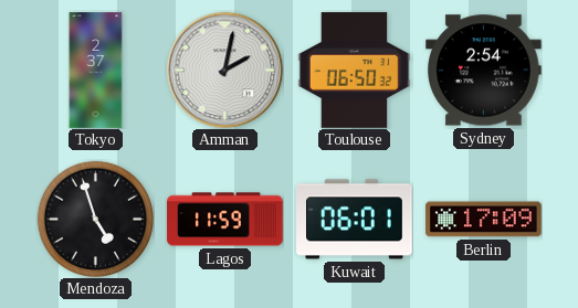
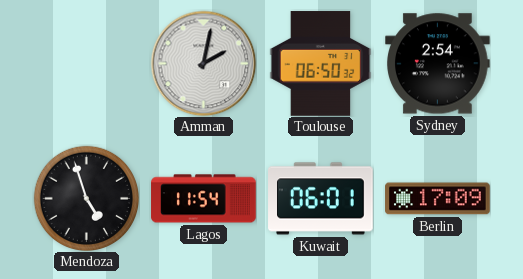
Tokyo: 2:37 -> none
Lagos: 11:59 -> 11:54
